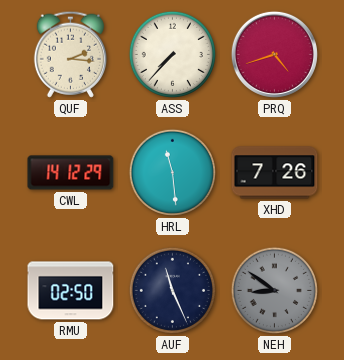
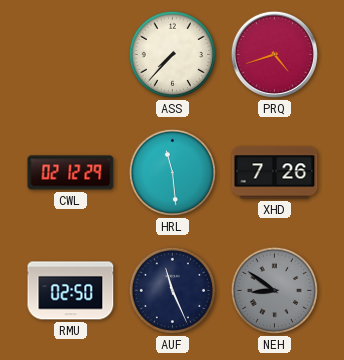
QUF: 2:16 -> none
CWL: 14:12 -> 02:12
